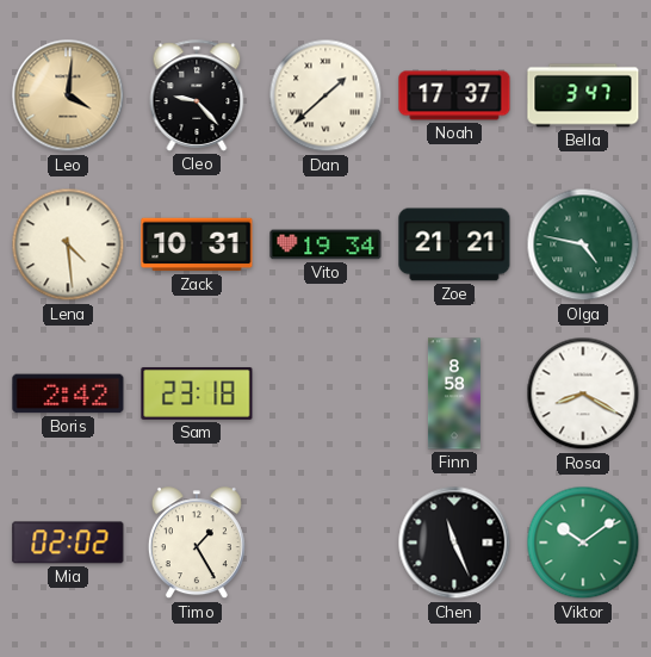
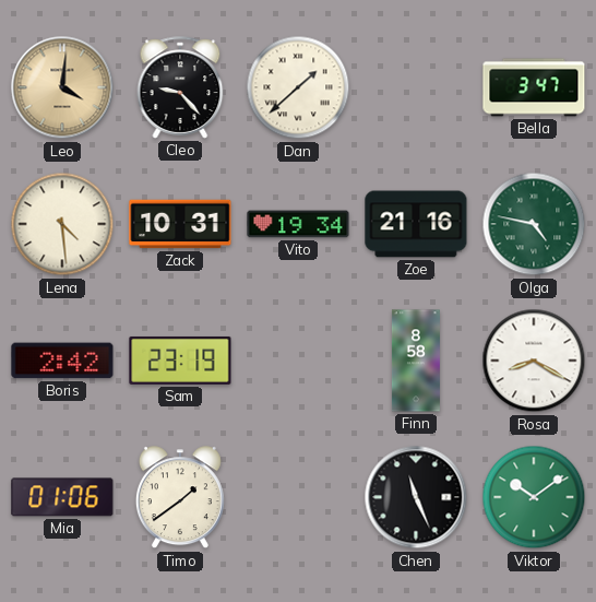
Noah: 17:37 -> none
Zoe: 21:21 -> 21:16
Sam: 23:18 -> 23:19
Mia: 02:02 -> 01:06
Timo: 1:25 -> 1:39
